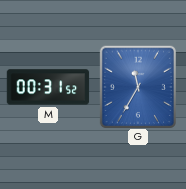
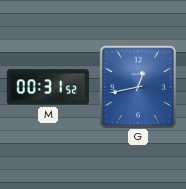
G: 11:35 -> 12:43
